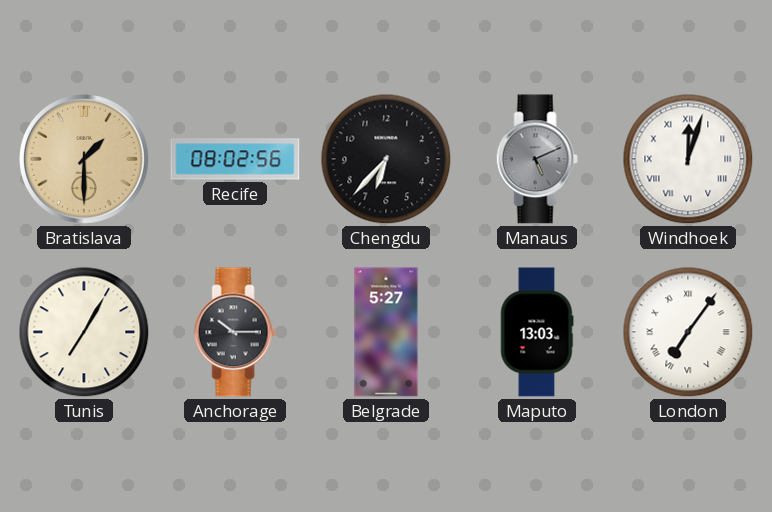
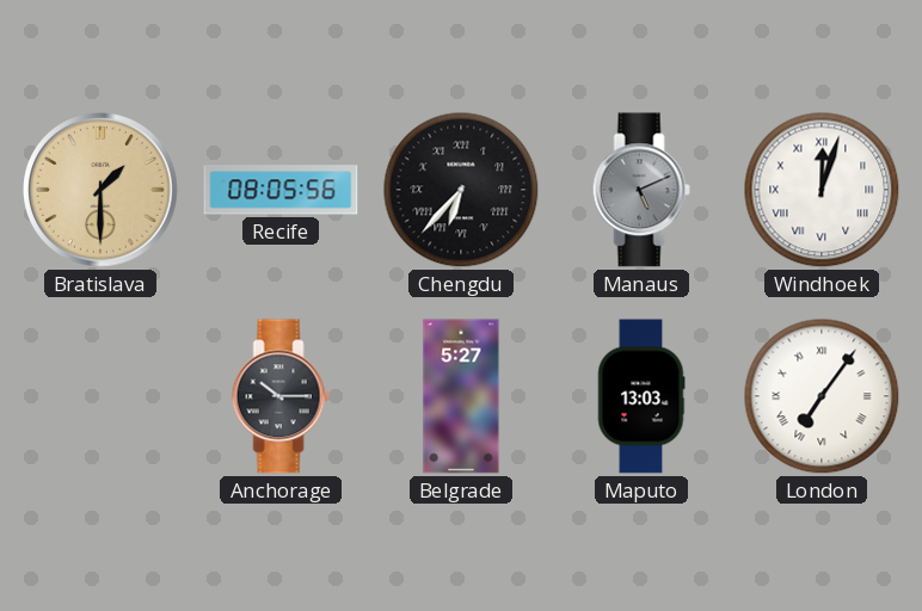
Recife: 08:02 -> 08:05
Chengdu numerals: Arabic -> Roman
Tunis: 7:05 -> none
